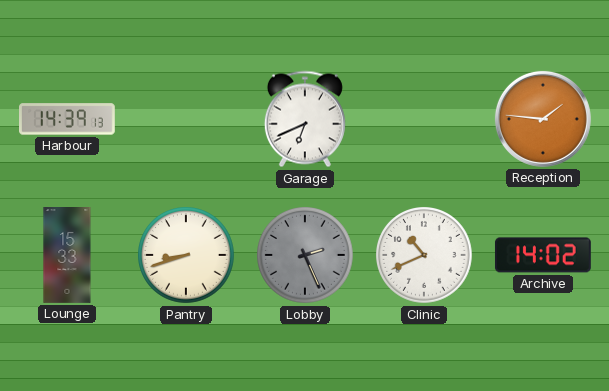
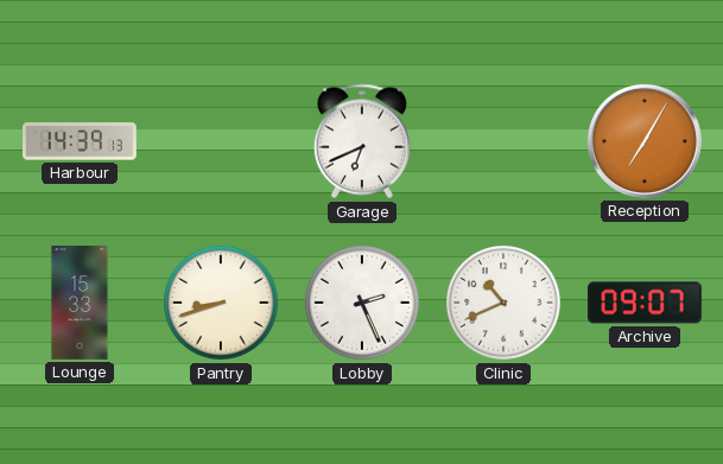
Reception: 1:46 -> 7:05
Lobby dial: grey -> white
Archive: 14:02 -> 09:07
